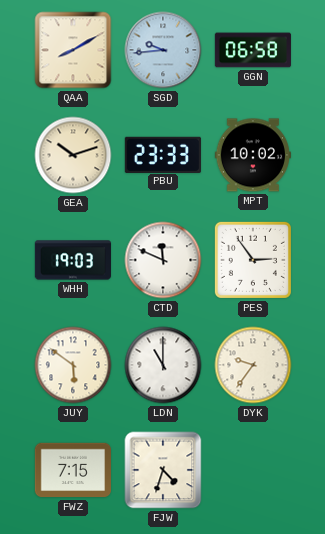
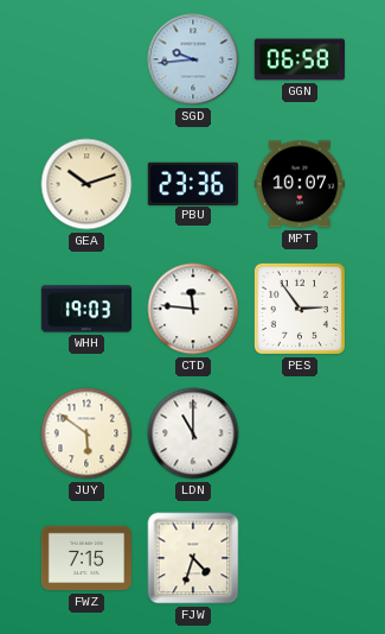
QAA: 8:10 -> none
PBU: 23:33 -> 23:36
MPT: 10:02 -> 10:07
CTD: 11:49 -> 11:46
DYK: 9:36 -> none
